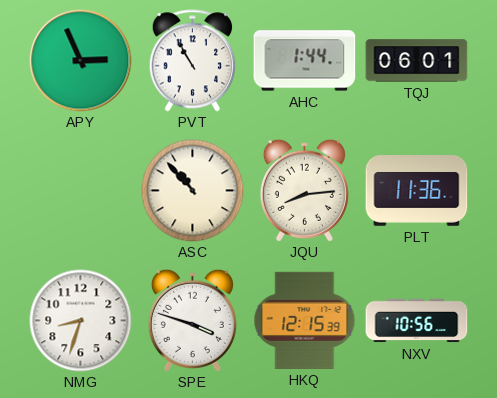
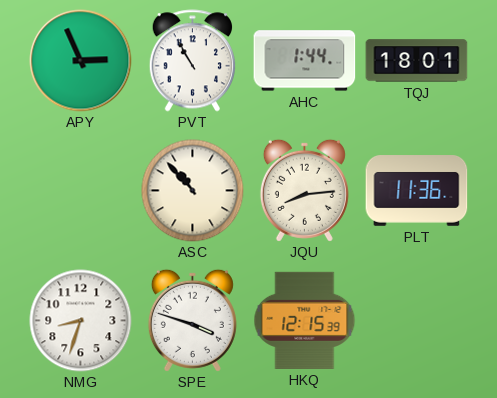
TQJ: 06:01 -> 18:01
NXV: 10:56 -> none
